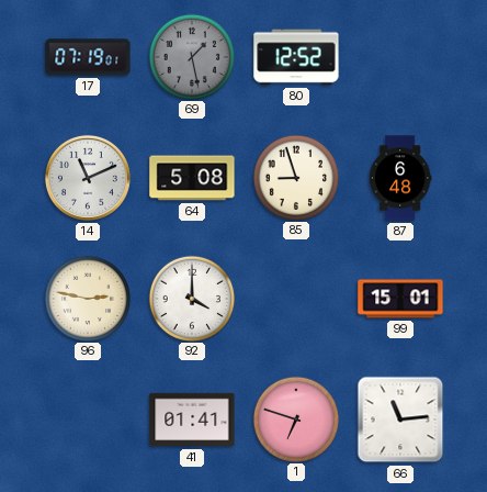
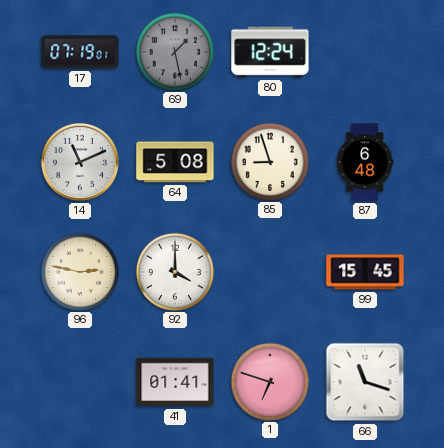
80: 12:52 -> 12:24
99: 15:01 -> 15:45
66: 11:14 -> 11:18
